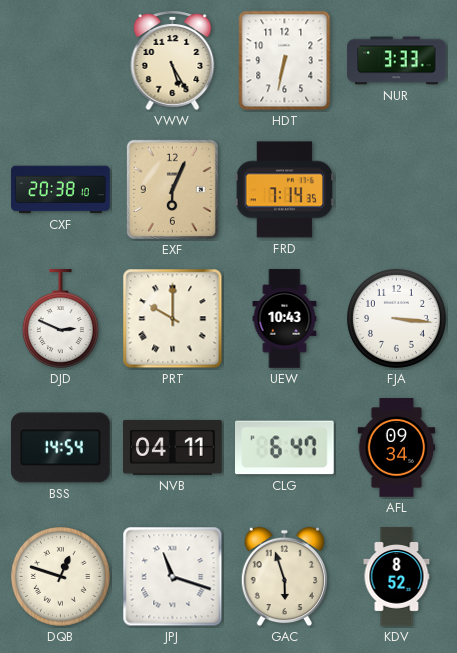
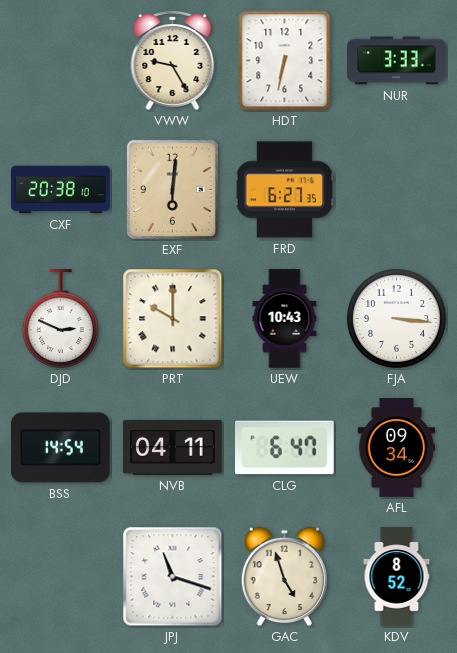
VWW: 5:25 -> 9:25
EXF: 6:04 -> 6:01
FRD: 7:14 -> 6:27
DQB: 12:48 -> none
GAC: 5:57 -> 4:57
